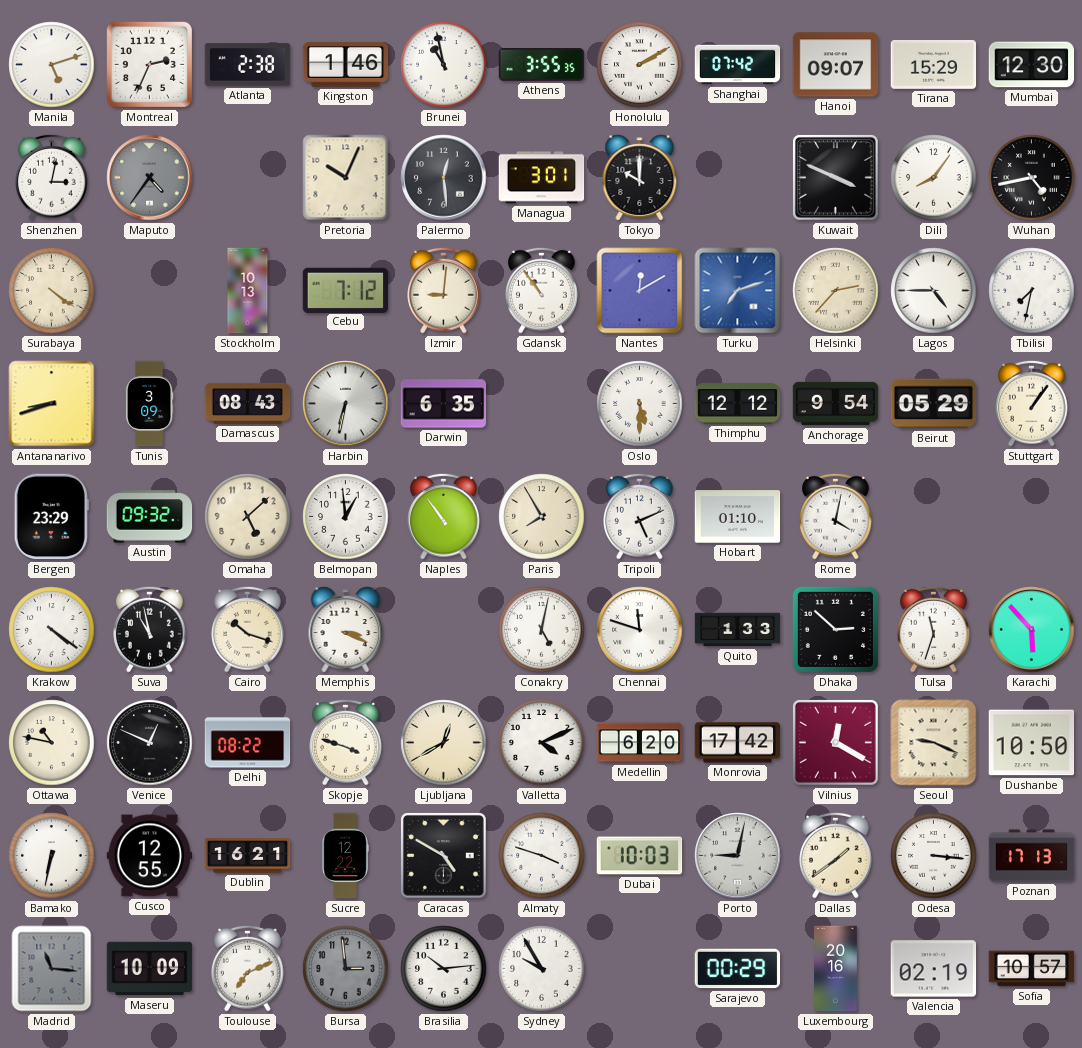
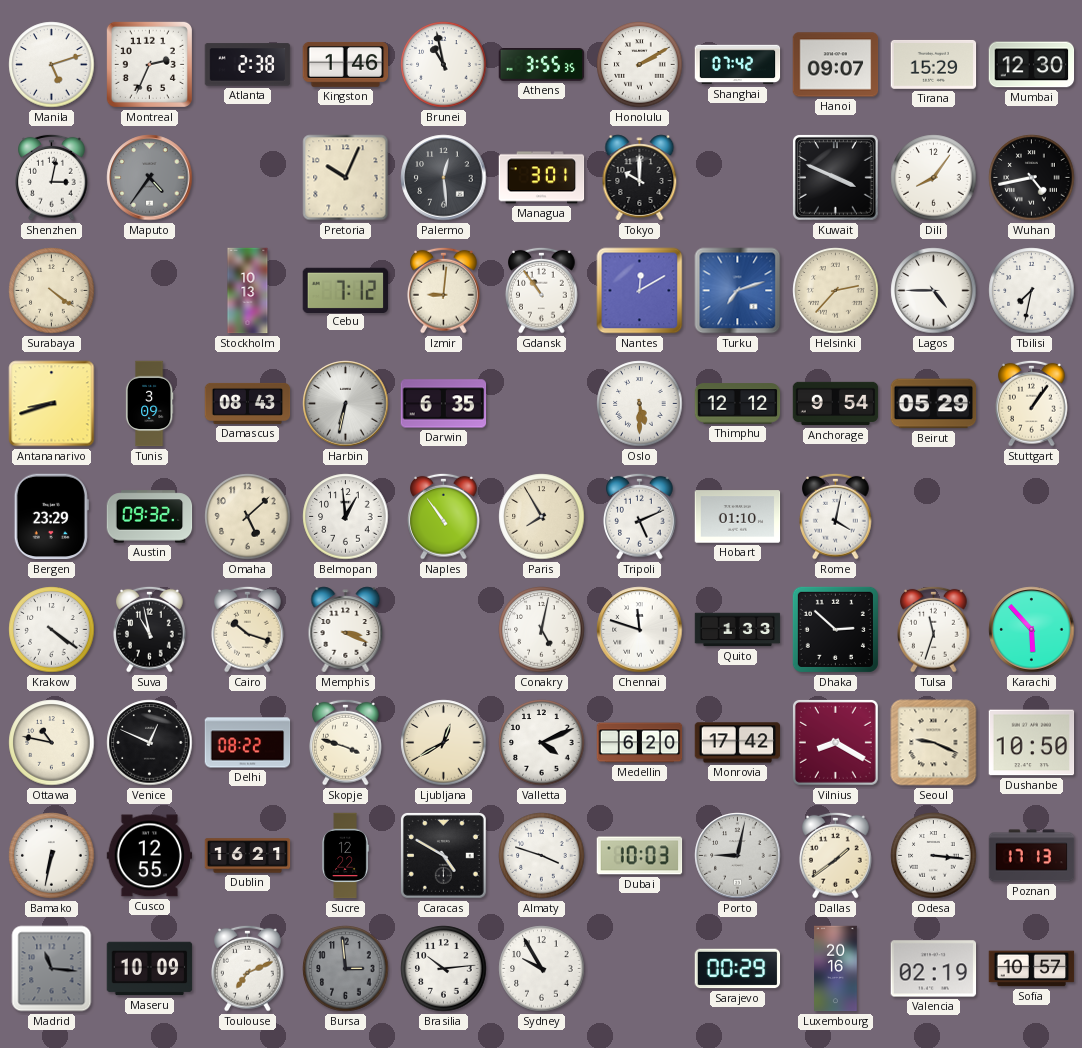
Vilnius: 12:20 -> 8:20
